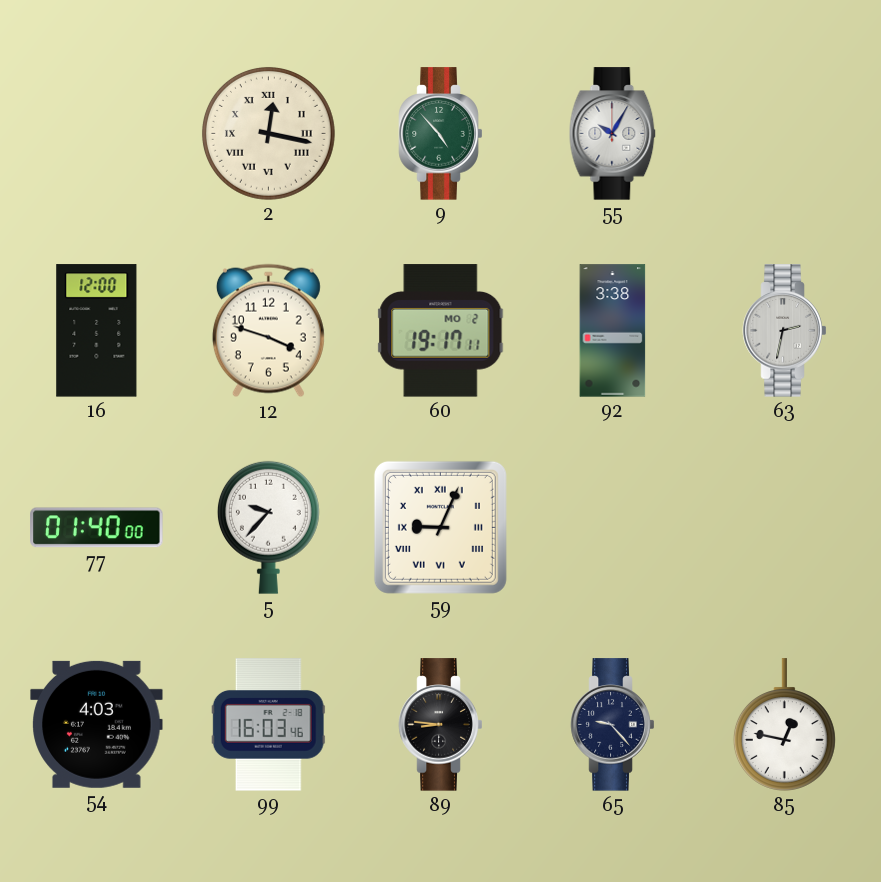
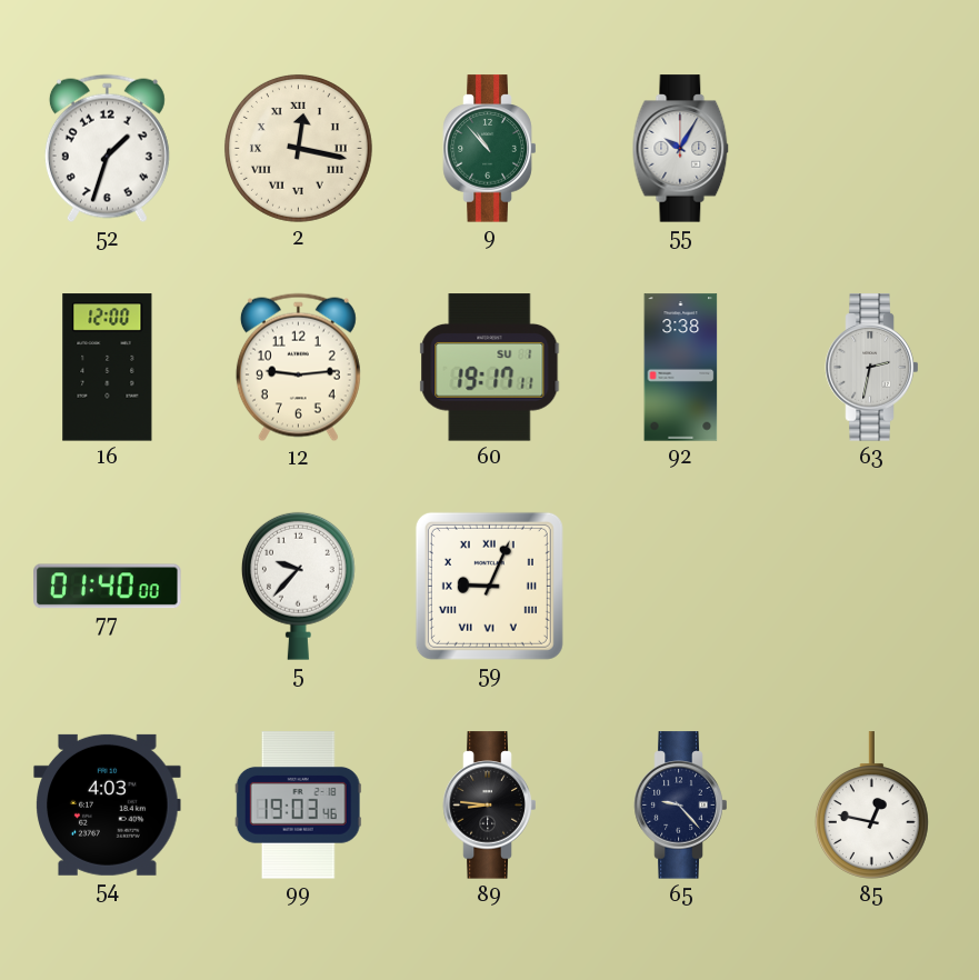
52: none -> 1:33
9: 4:53 -> 10:53
12: 3:48 -> 9:14
60 date: MO 2 -> SU 1
99: 16:03 -> 19:03
